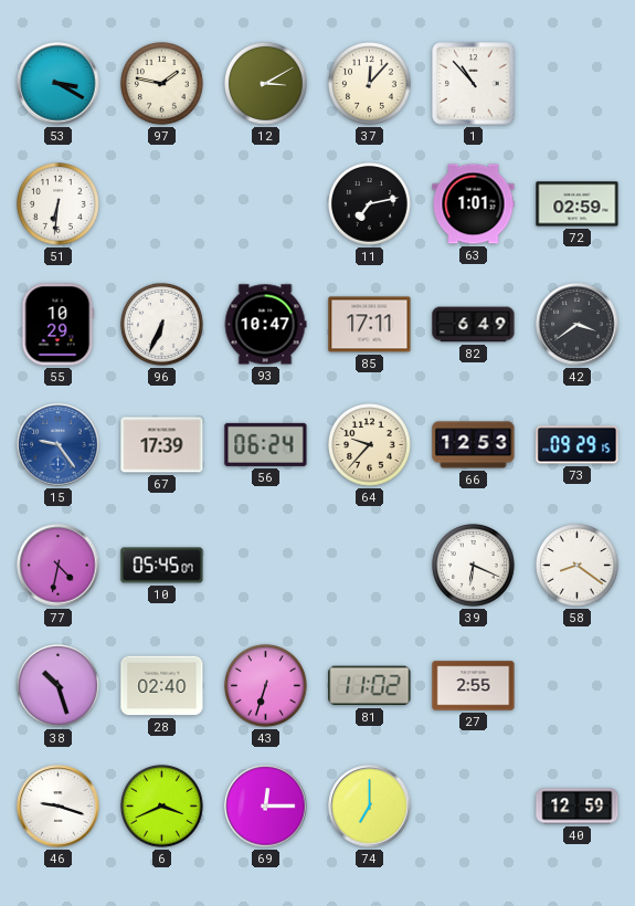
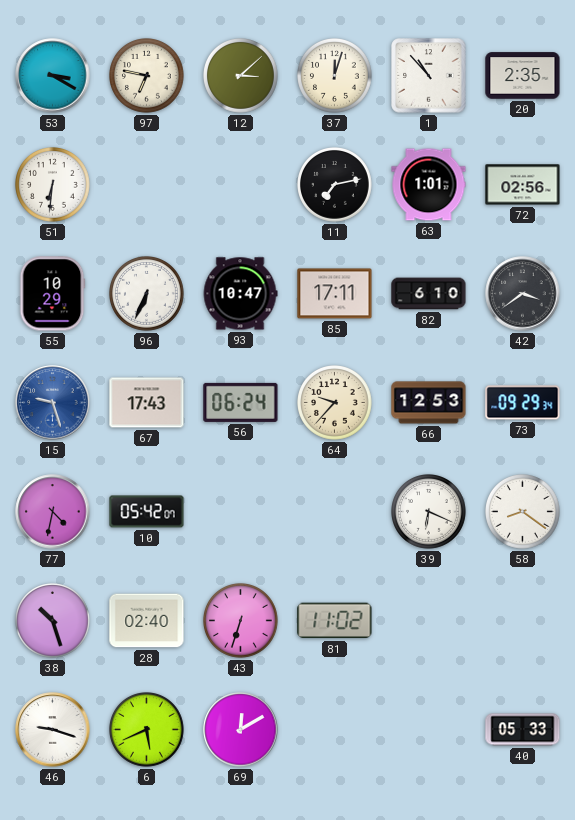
97: 1:47 -> 6:47
12: 3:10 -> 3:08
37: 12:07 -> 12:03
20: none -> 2:35
72: 02:59 -> 02:56
82: 6:49 -> 6:10
15: 9:24 -> 9:27
67: 17:39 -> 17:43
73: 09:29:15 -> 09:29:34
10: 05:45 -> 05:42
27: 2:55 -> none
6: 3:41 -> 5:41
69: 12:15 -> 12:10
74: 7:00 -> none
40: 12:59 -> 05:33
